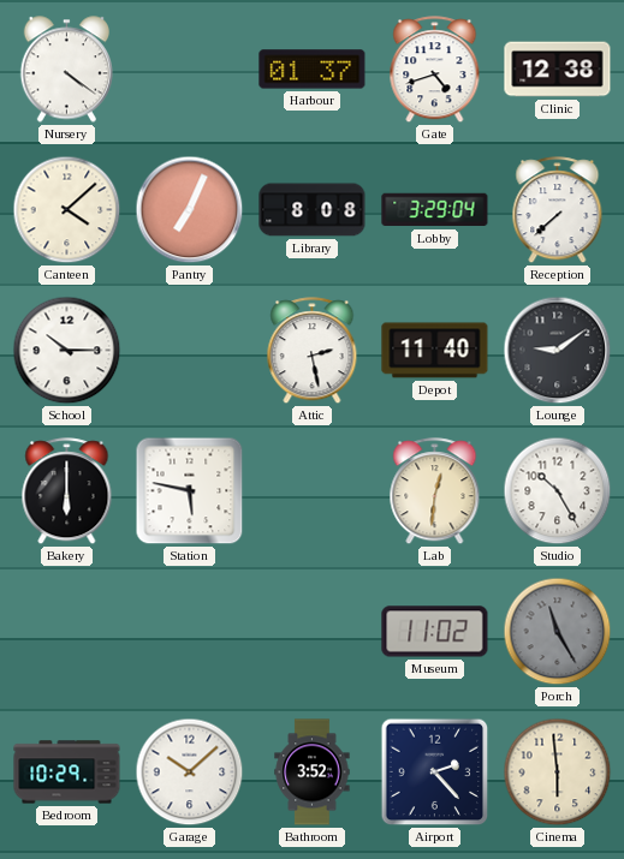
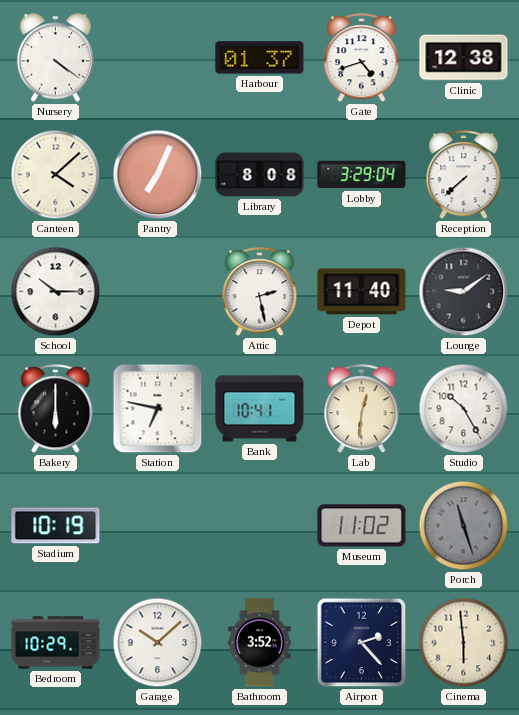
Station: 5:47 -> 6:47
Bank: none -> 10:41
Stadium: none -> 10:19
Porch: 11:25 -> 11:27
